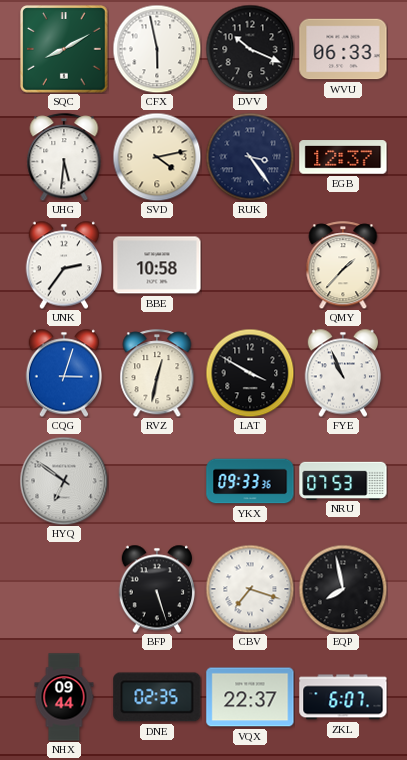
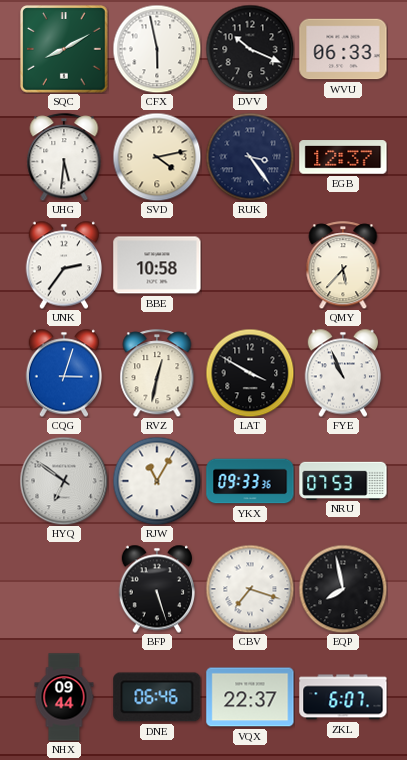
QMY: 1:37 -> 5:37
RJW: none -> 11:05
DNE: 02:35 -> 06:46
